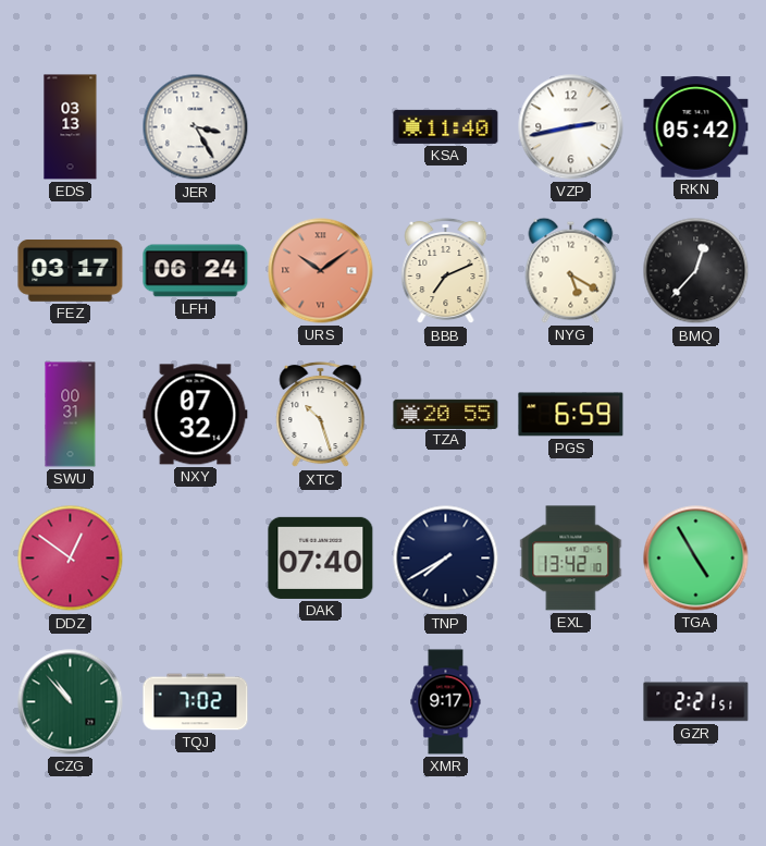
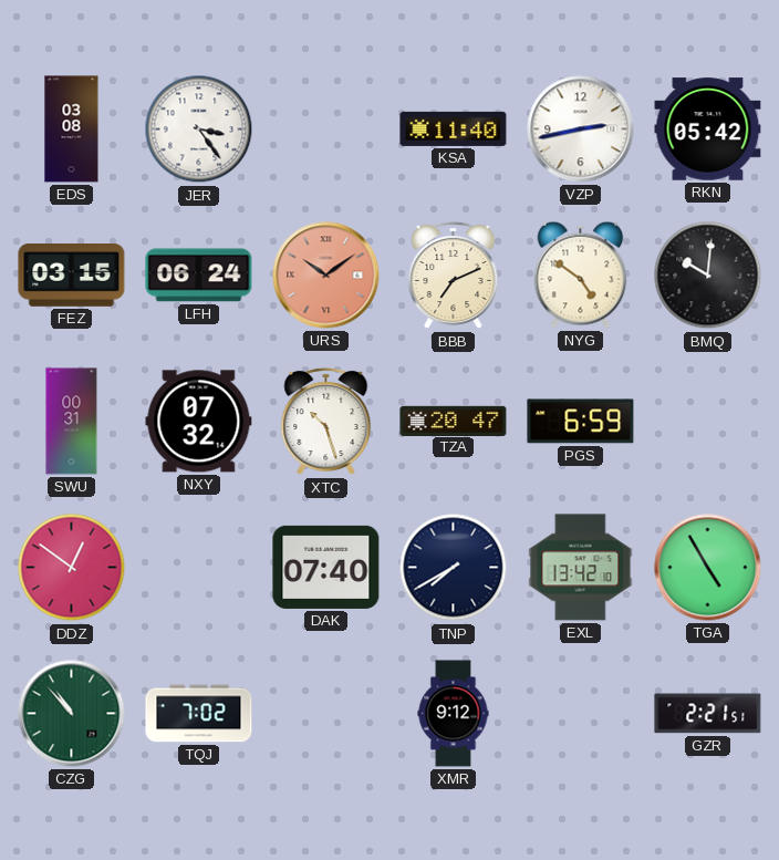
EDS: 03:13 -> 03:08
JER: 3:25 -> 3:24
FEZ: 03:17 -> 03:15
NYG: 5:20 -> 4:51
BMQ: 12:37 -> 10:01
TZA: 20:55 -> 20:47
XMR: 9:17 -> 9:12
